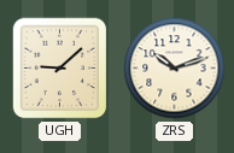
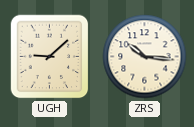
ZRS: 10:12 -> 10:16
